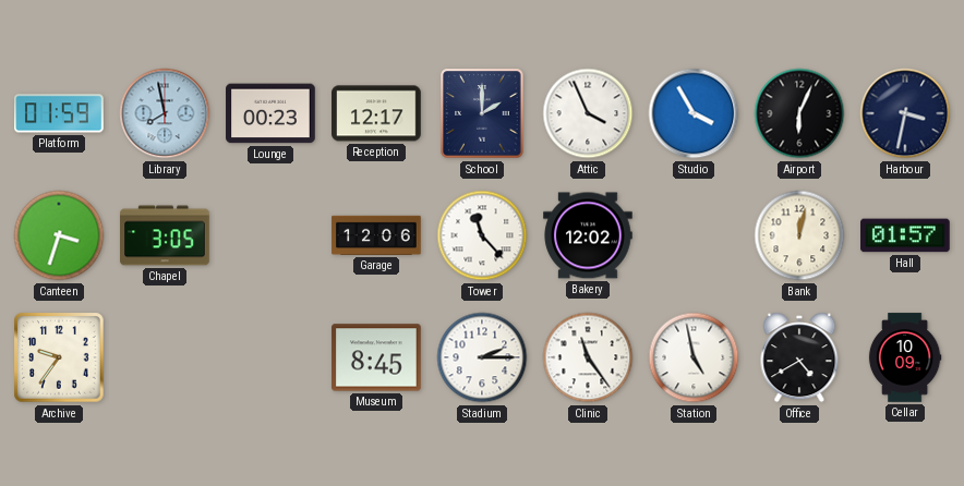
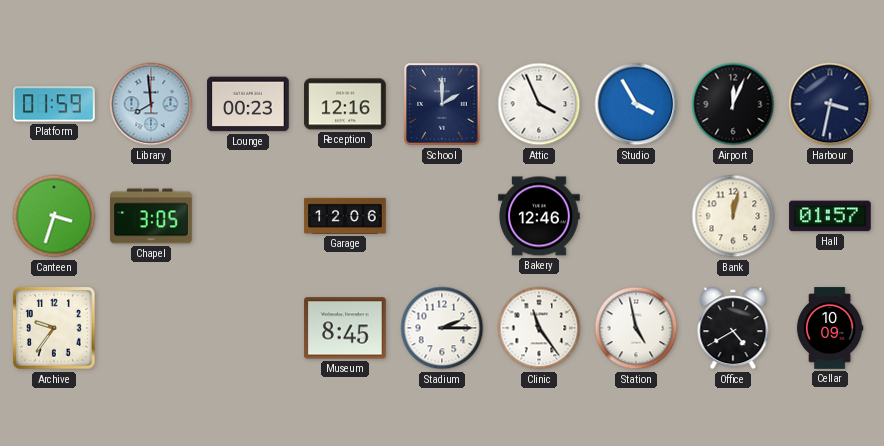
Library: 7:58 -> 7:59
Reception: 12:17 -> 12:16
Airport: 6:04 -> 12:04
Tower: 11:23 -> none
Bakery: 12:02 -> 12:46
